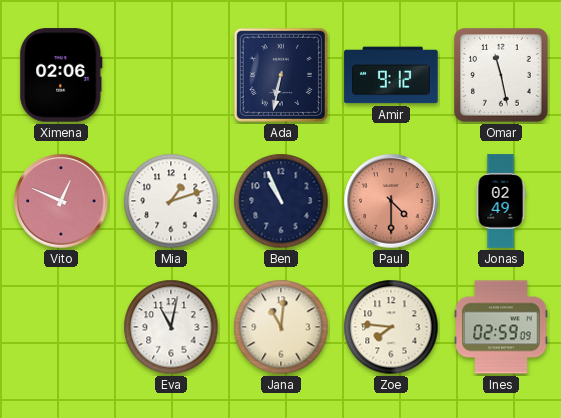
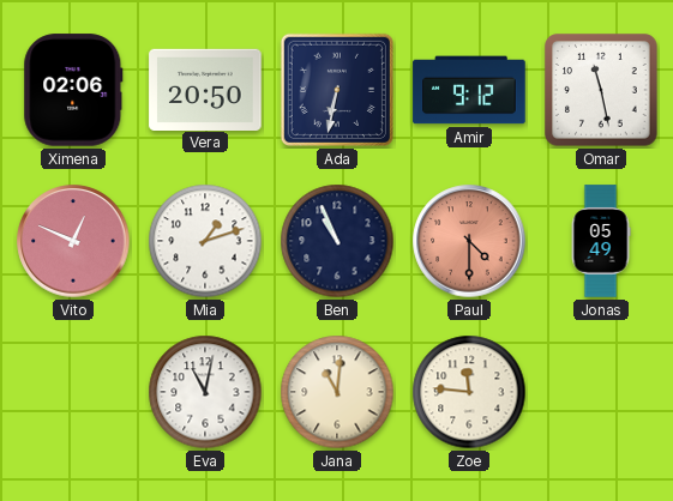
Vera: none -> 20:50
Jonas: 02:49 -> 05:49
Zoe: 7:46 -> 11:46
Ines: 02:59 -> none
